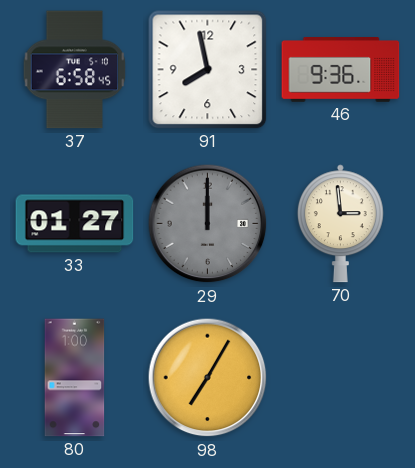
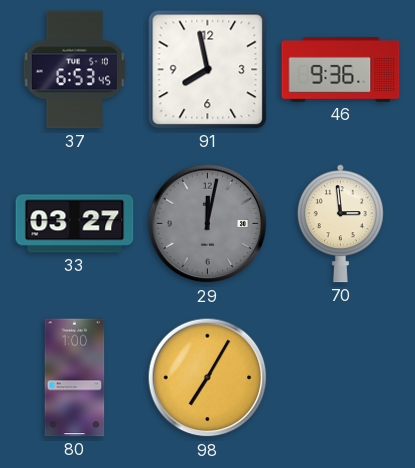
37: 6:58 -> 6:53
33: 01:27 -> 03:27
29: 12:00 -> 12:02
